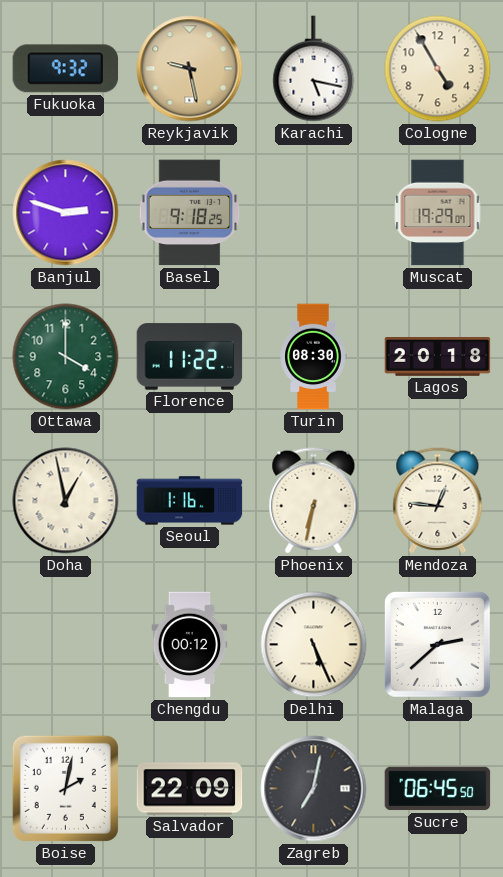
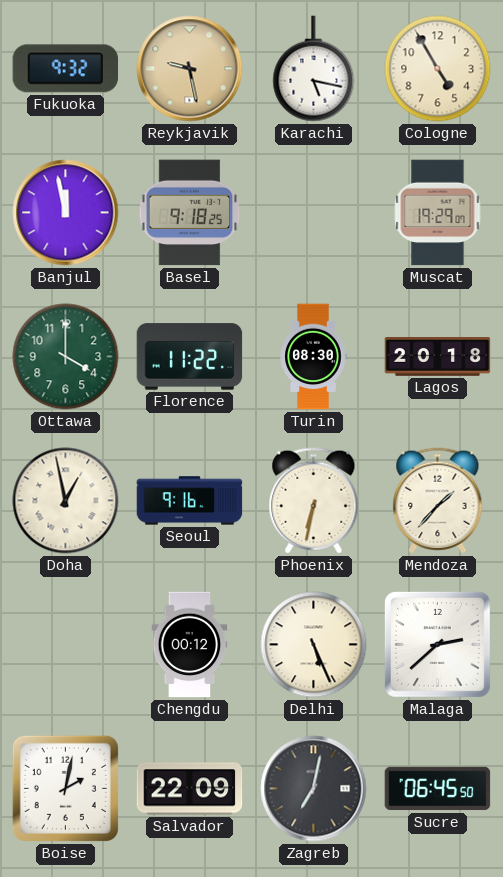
Banjul: 2:48 -> 11:58
Seoul: 1:16 -> 9:16
Mendoza: 12:46 -> 1:37
